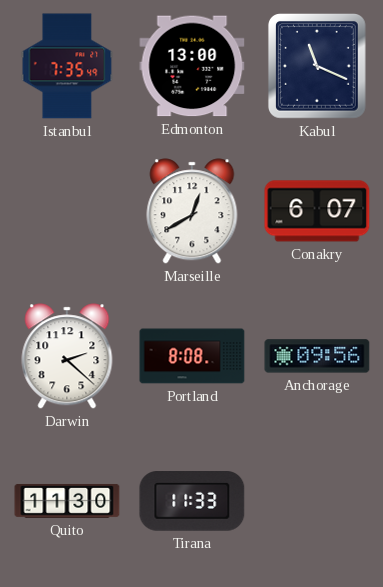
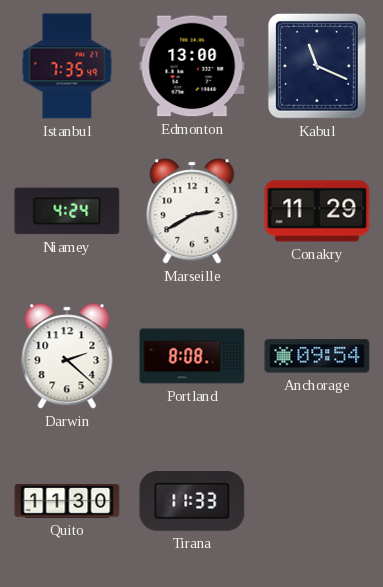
Niamey: none -> 4:24
Marseille: 12:40 -> 2:40
Conakry: 6:07 -> 11:29
Anchorage: 09:56 -> 09:54
